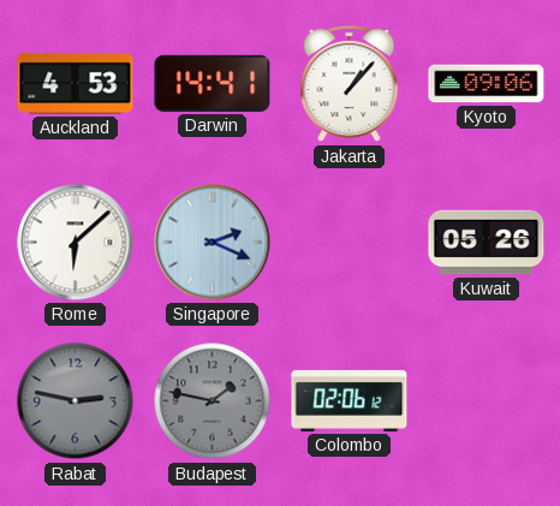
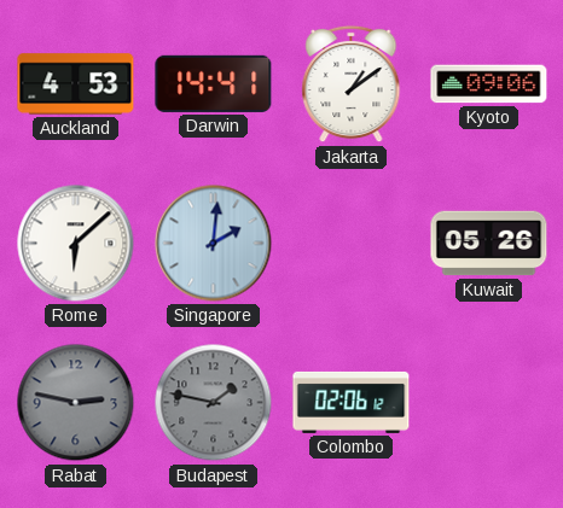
Jakarta: 1:07 -> 1:09
Singapore: 2:19 -> 2:01
